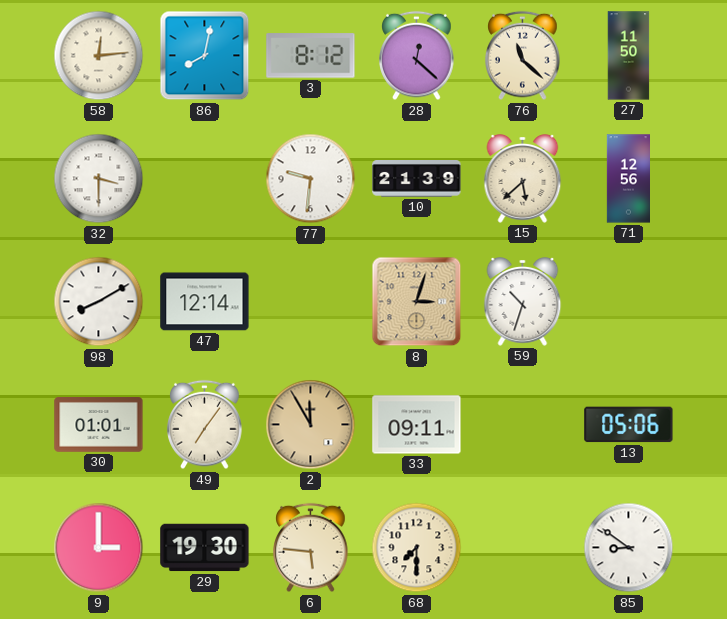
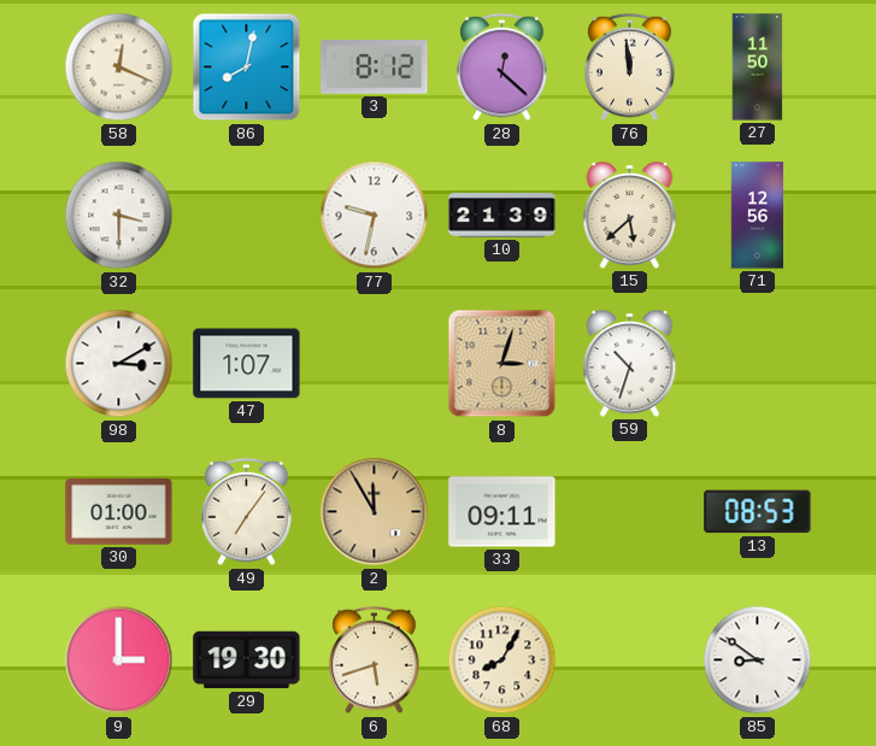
58: 12:14 -> 12:19
76: 11:22 -> 11:59
77: 9:31 -> 9:32
98: 8:10 -> 3:10
47: 12:14 -> 1:07
30: 01:01 -> 01:00
13: 05:06 -> 08:53
6: 5:46 -> 5:42
68: 7:30 -> 8:05
